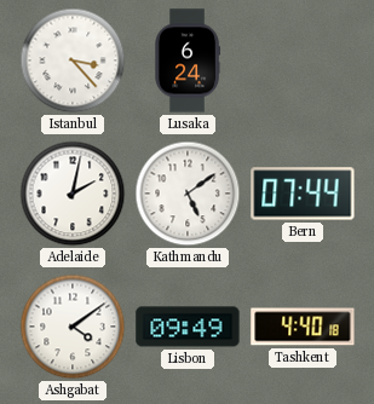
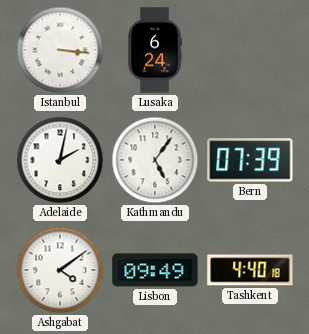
Istanbul: 3:23 -> 3:16
Kathmandu: 5:09 -> 5:06
Bern: 07:44 -> 07:39
